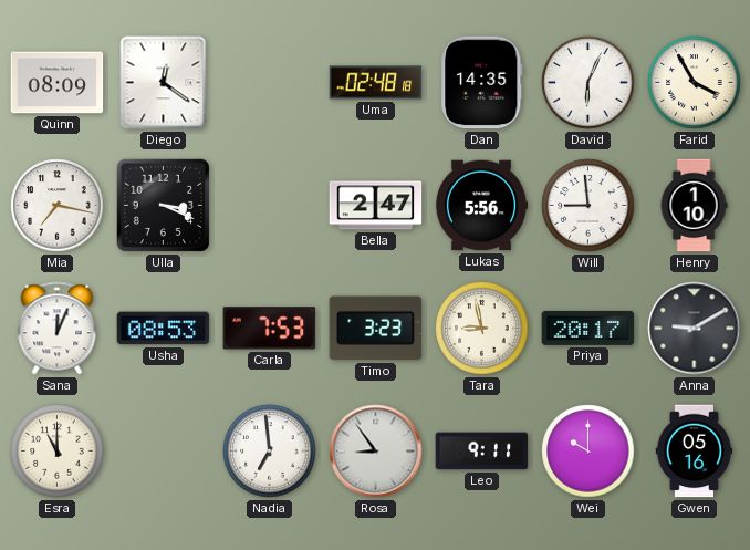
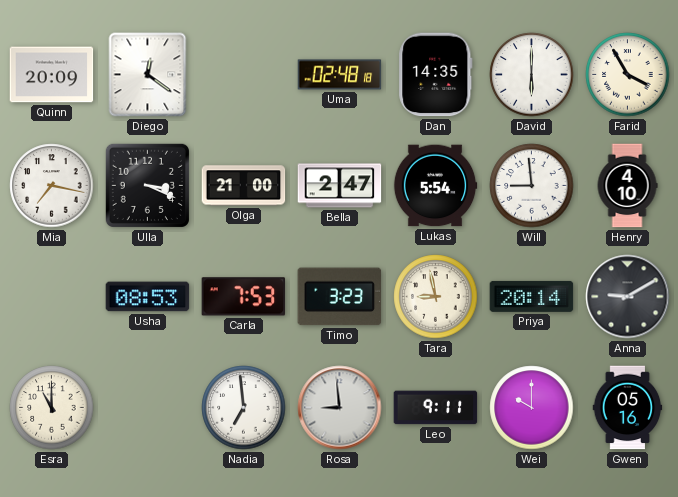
Quinn: 08:09 -> 20:09
David: 6:04 -> 6:00
Olga: none -> 21:00
Lukas: 5:56 -> 5:54
Henry: 1:10 -> 4:10
Sana: 12:04 -> none
Priya: 20:17 -> 20:14
Rosa: 8:54 -> 8:59
